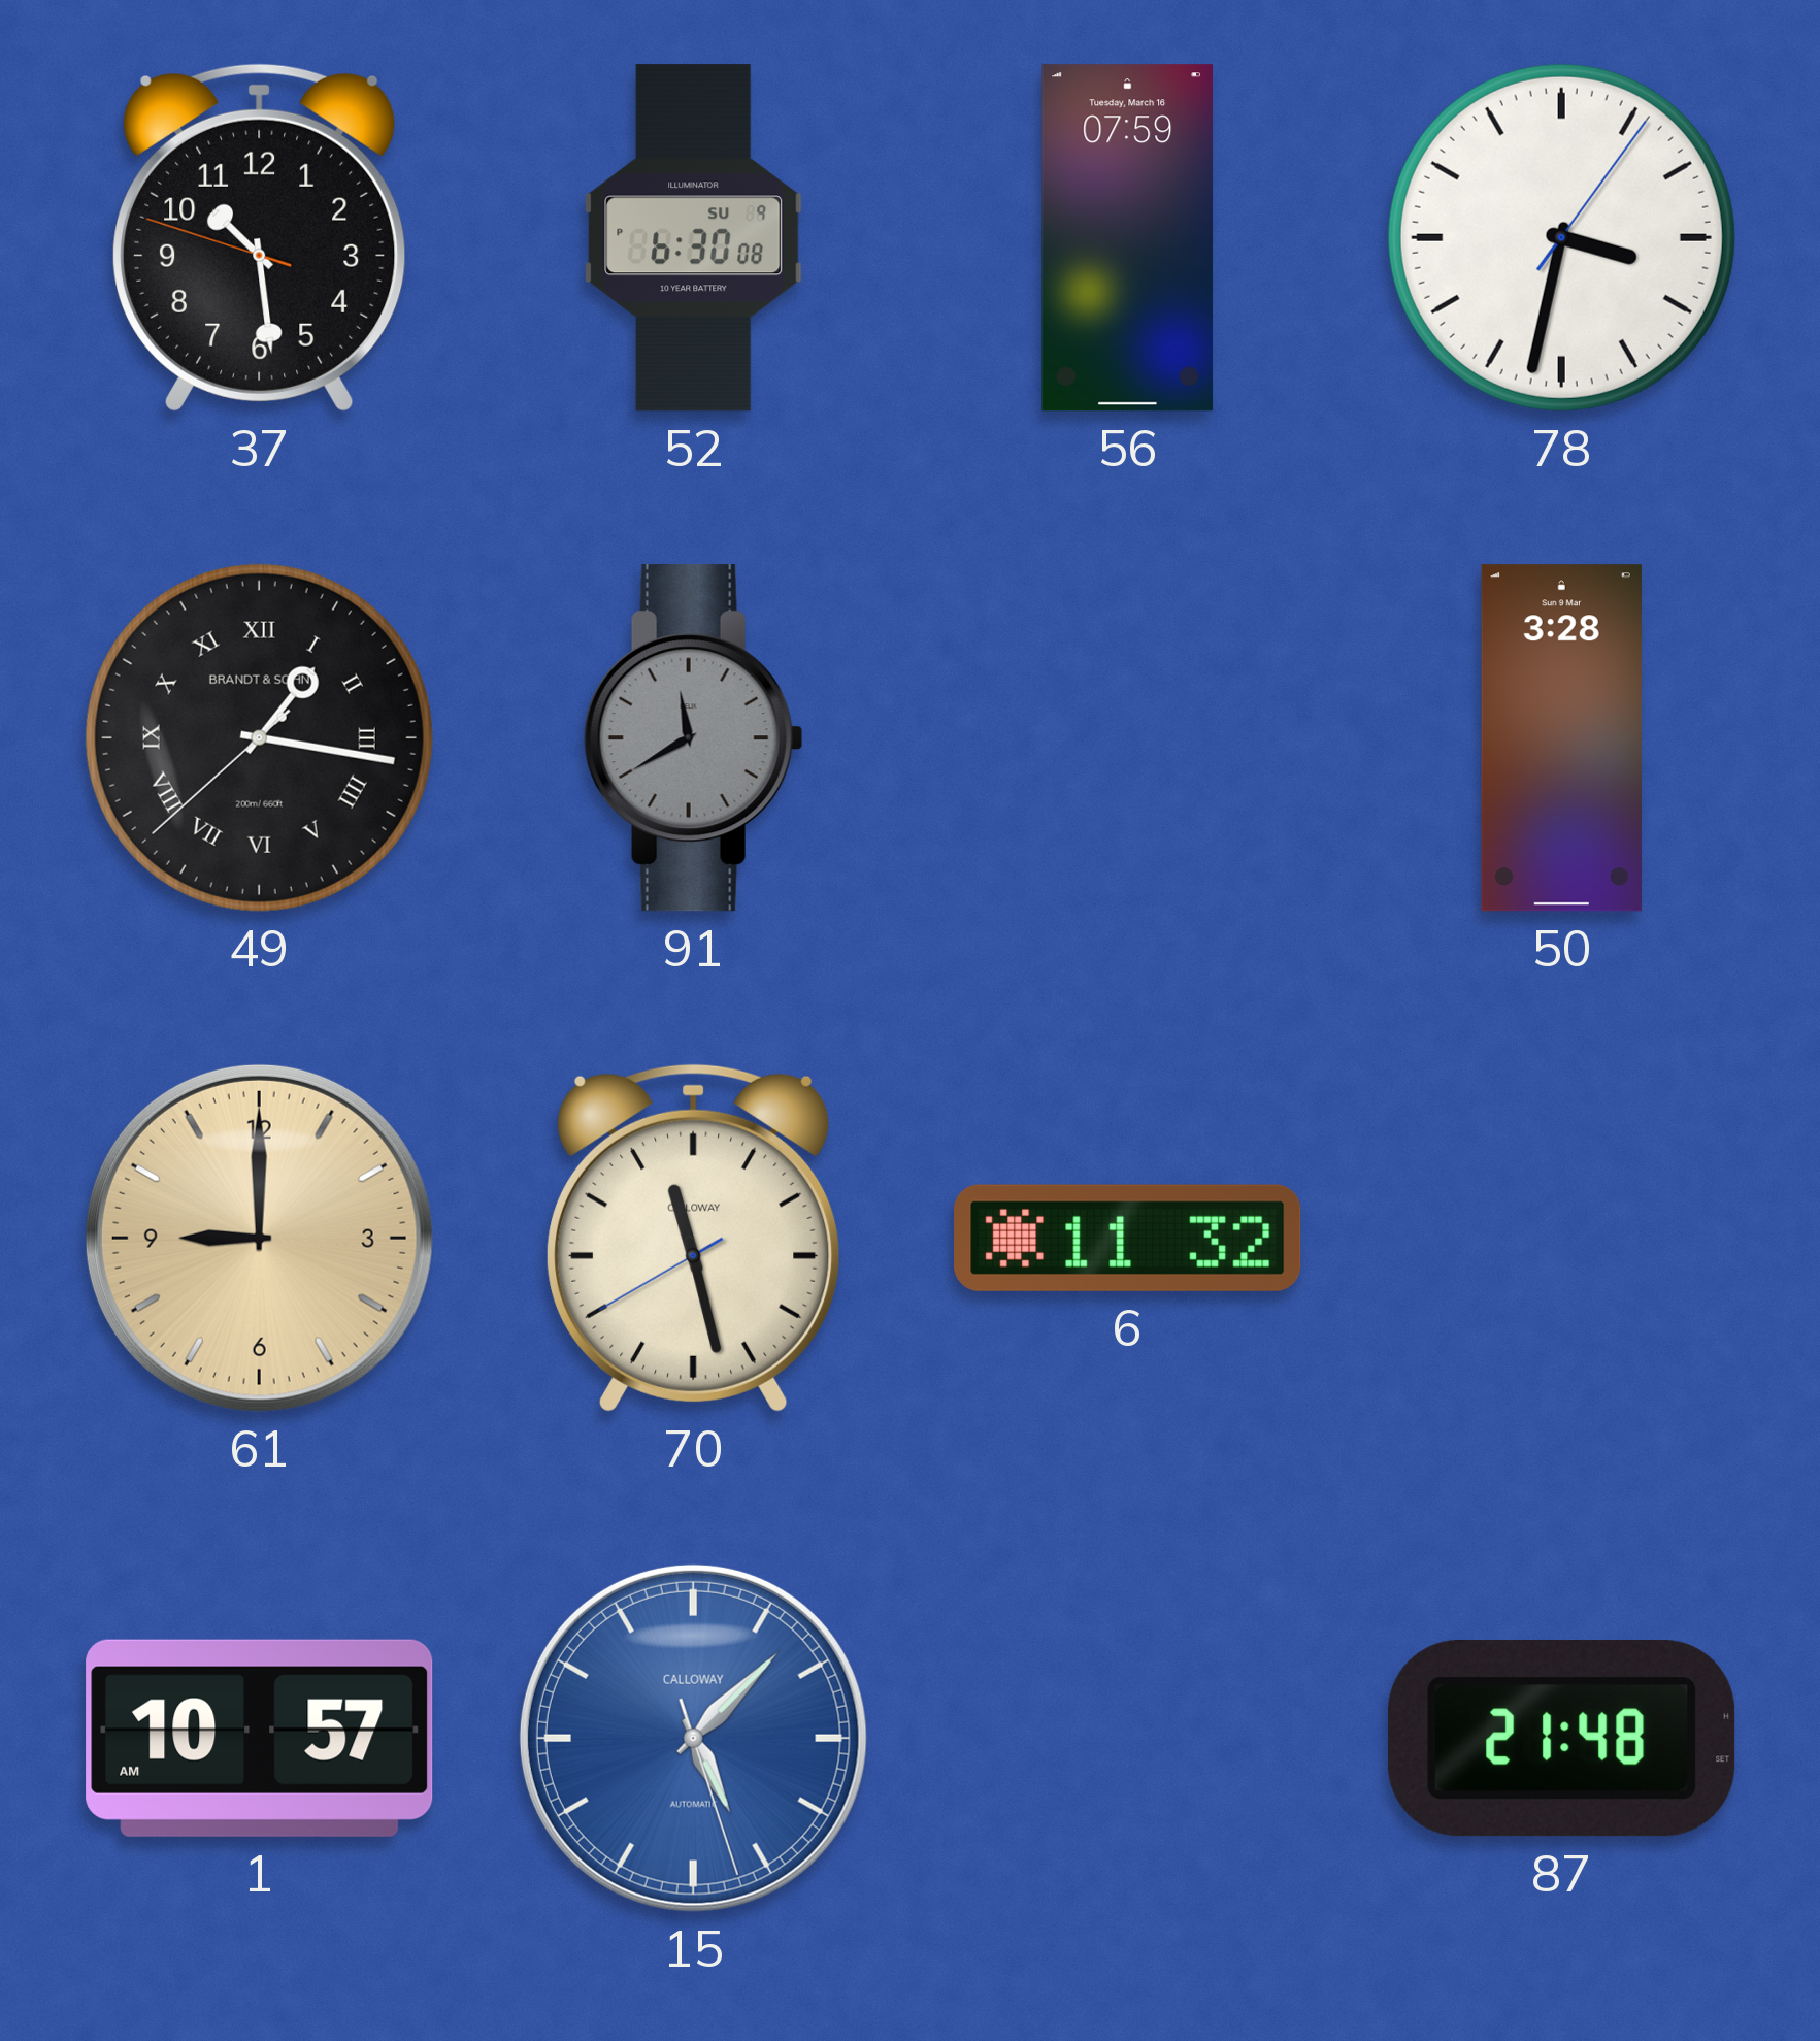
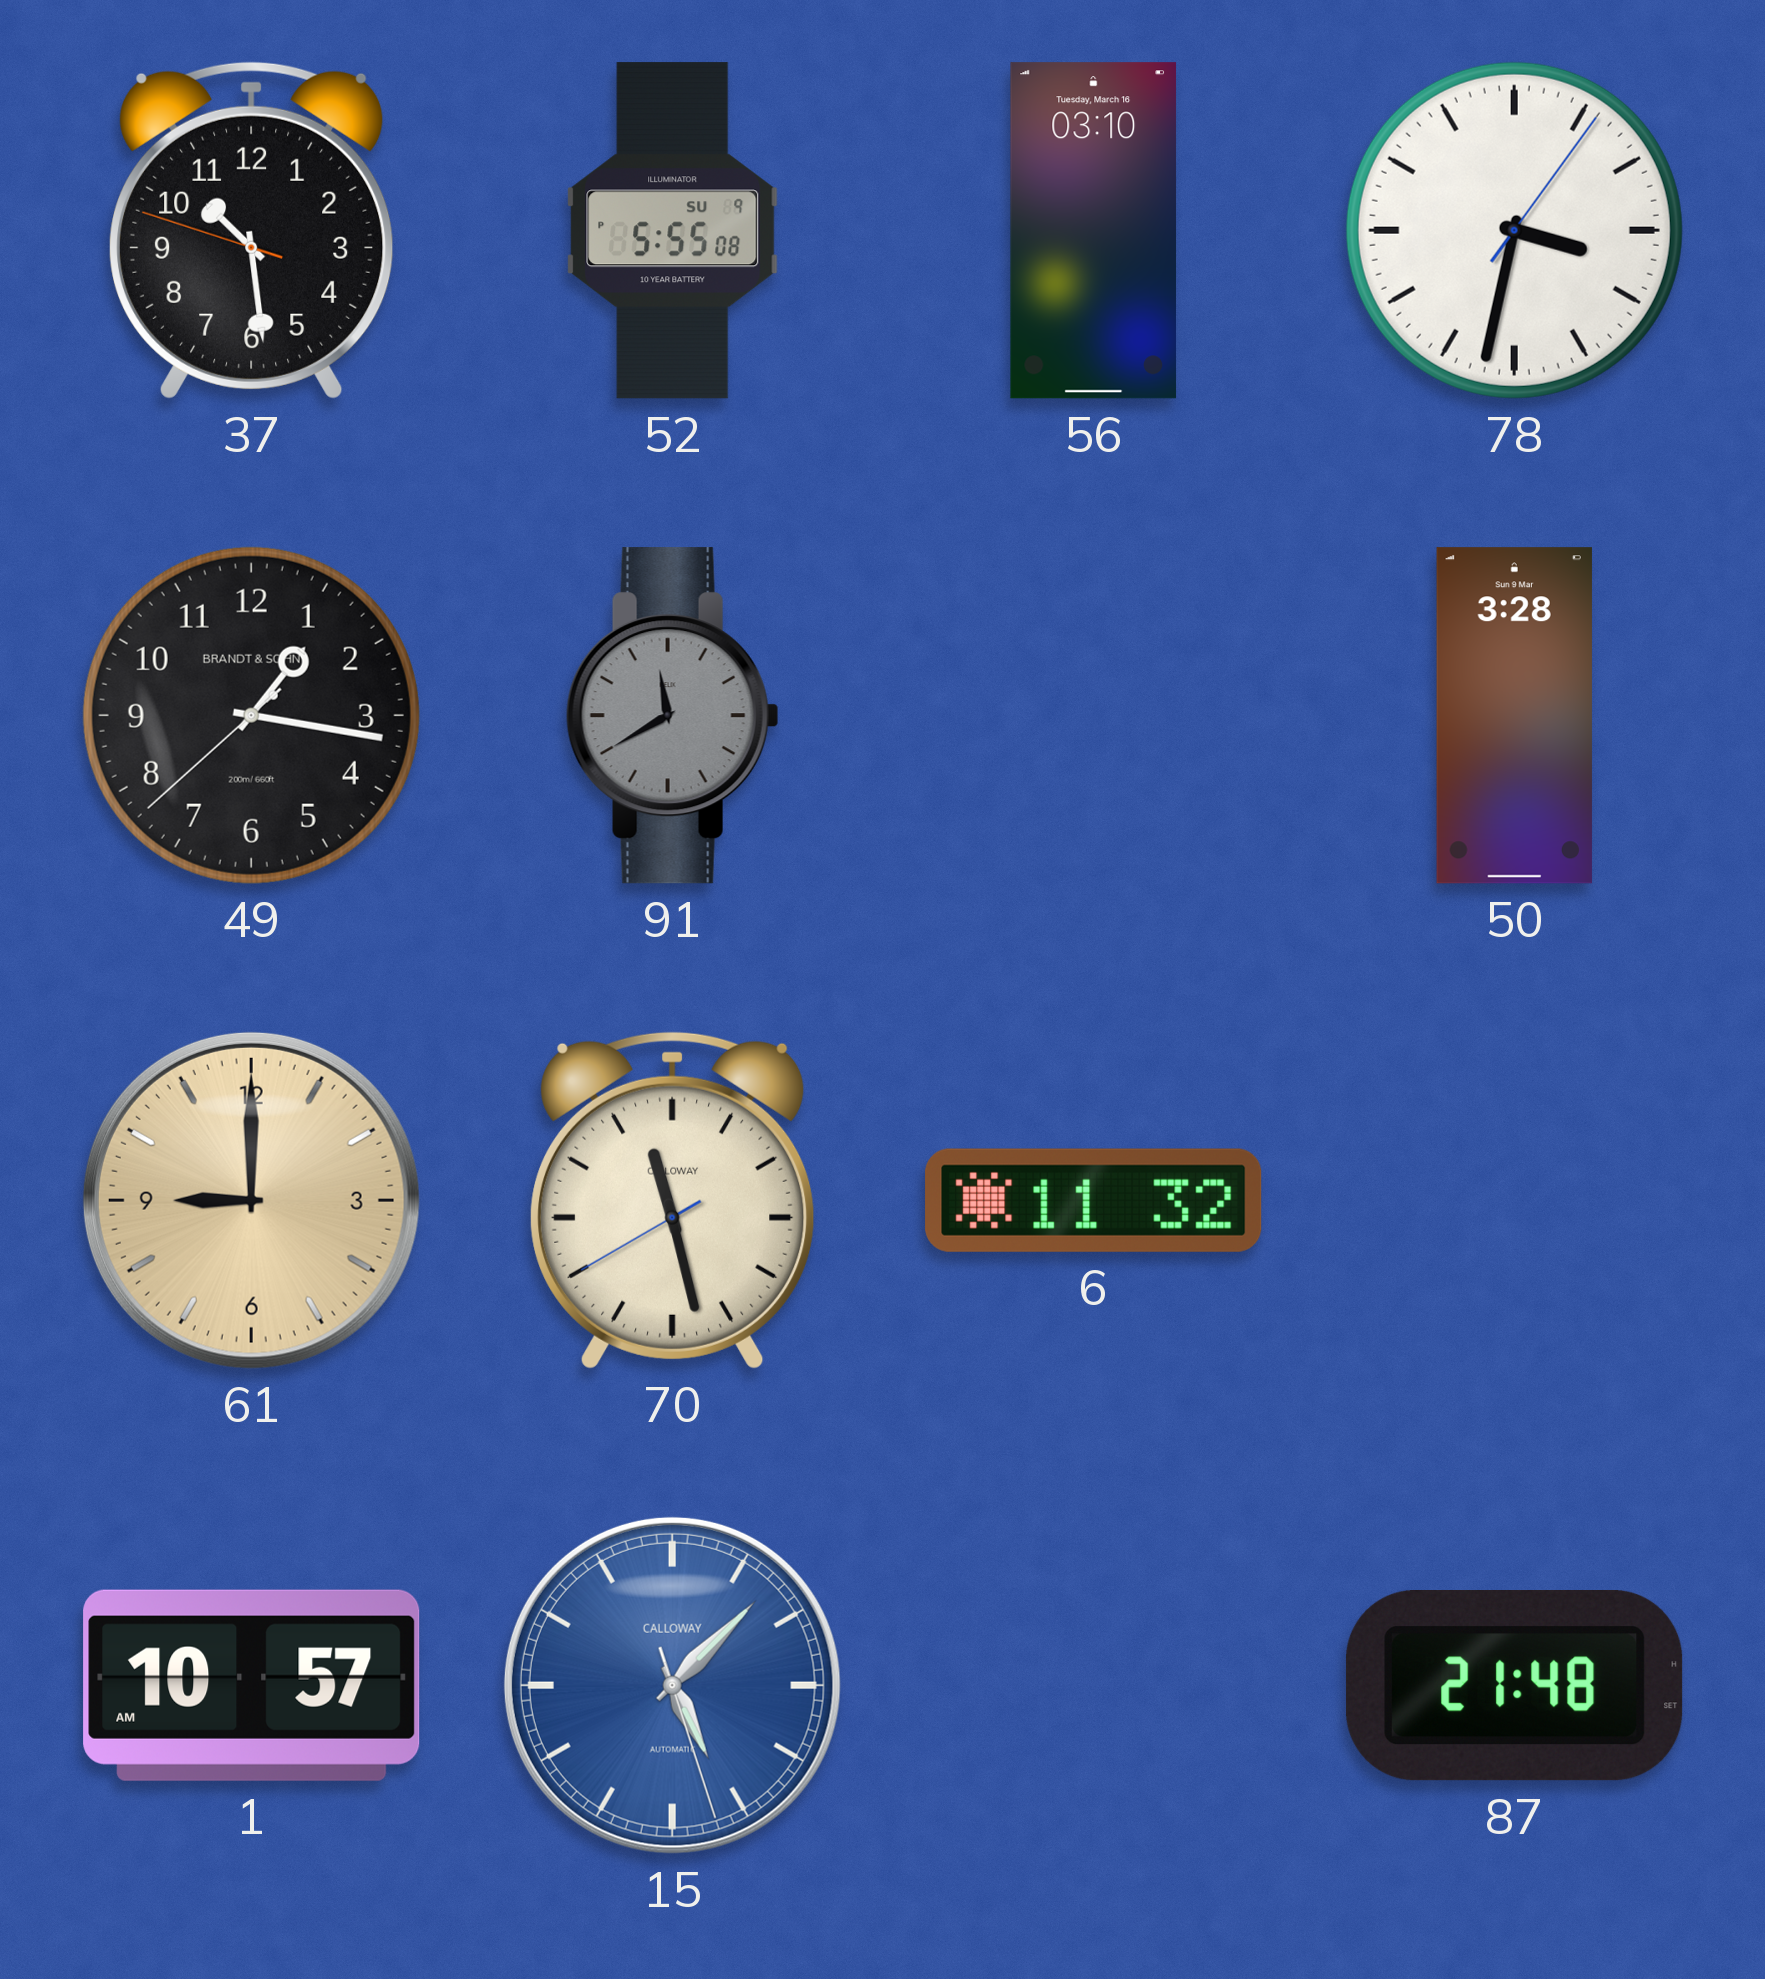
52: 6:30 -> 5:55
56: 07:59 -> 03:10
49 numerals: Roman -> Arabic
